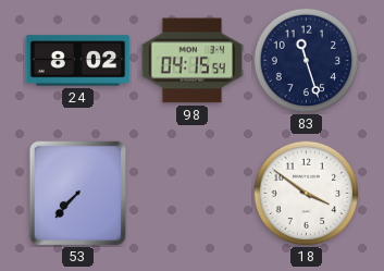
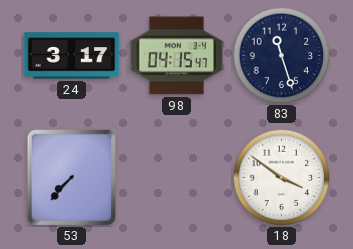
24: 8:02 -> 3:17
98: 04:15:54 -> 04:15:47
